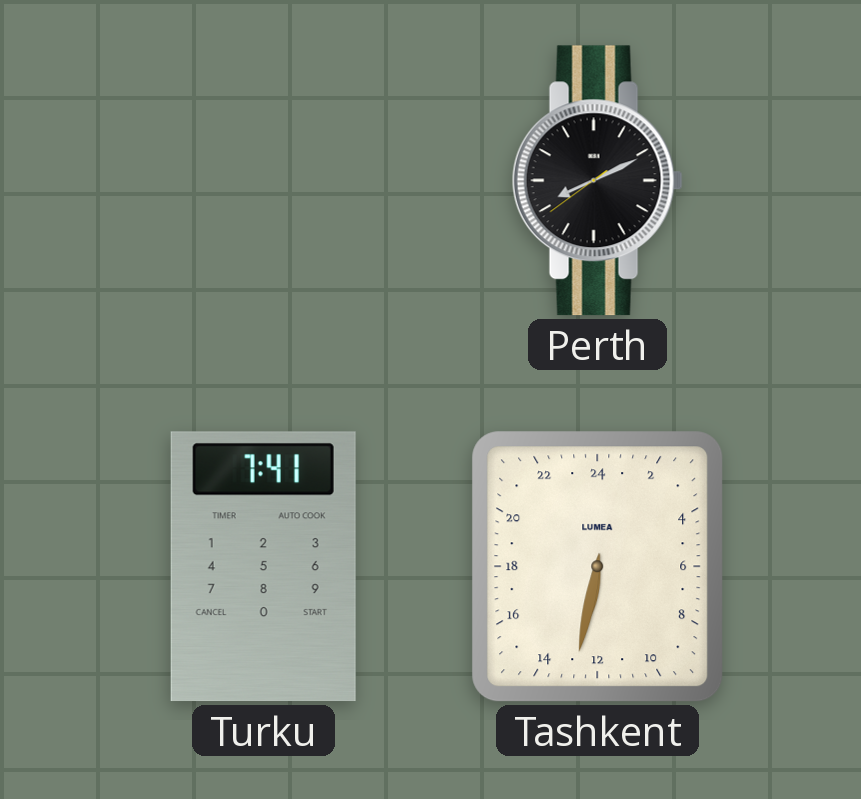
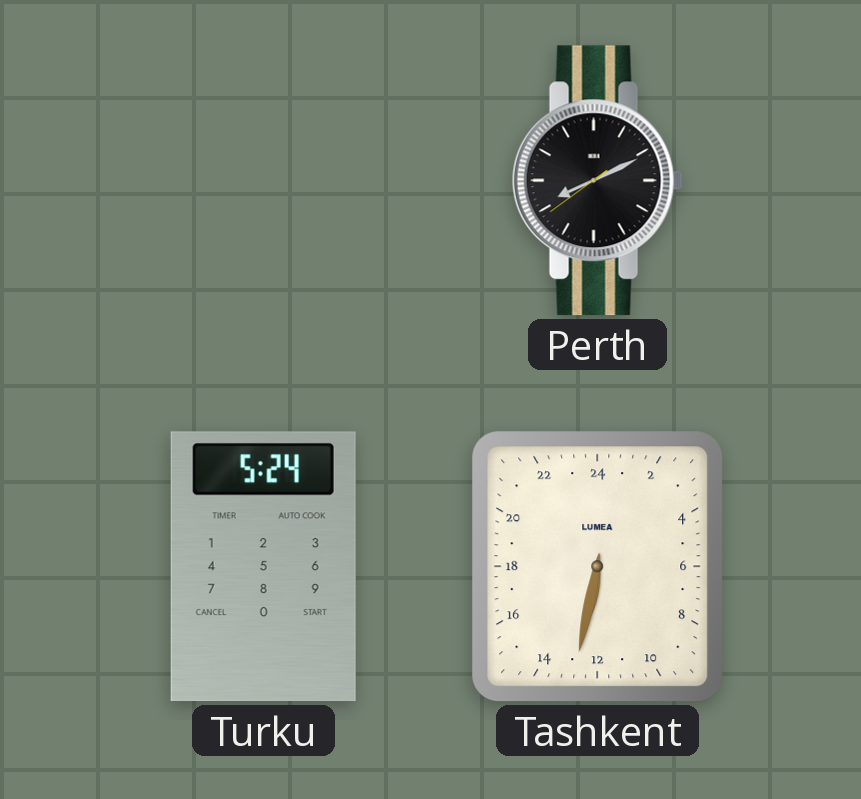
Turku: 7:41 -> 5:24
